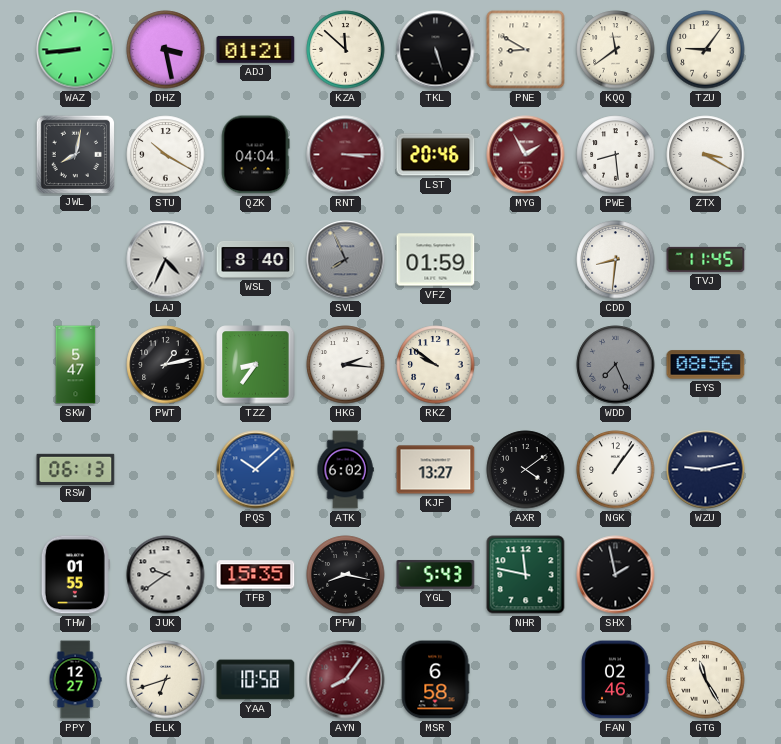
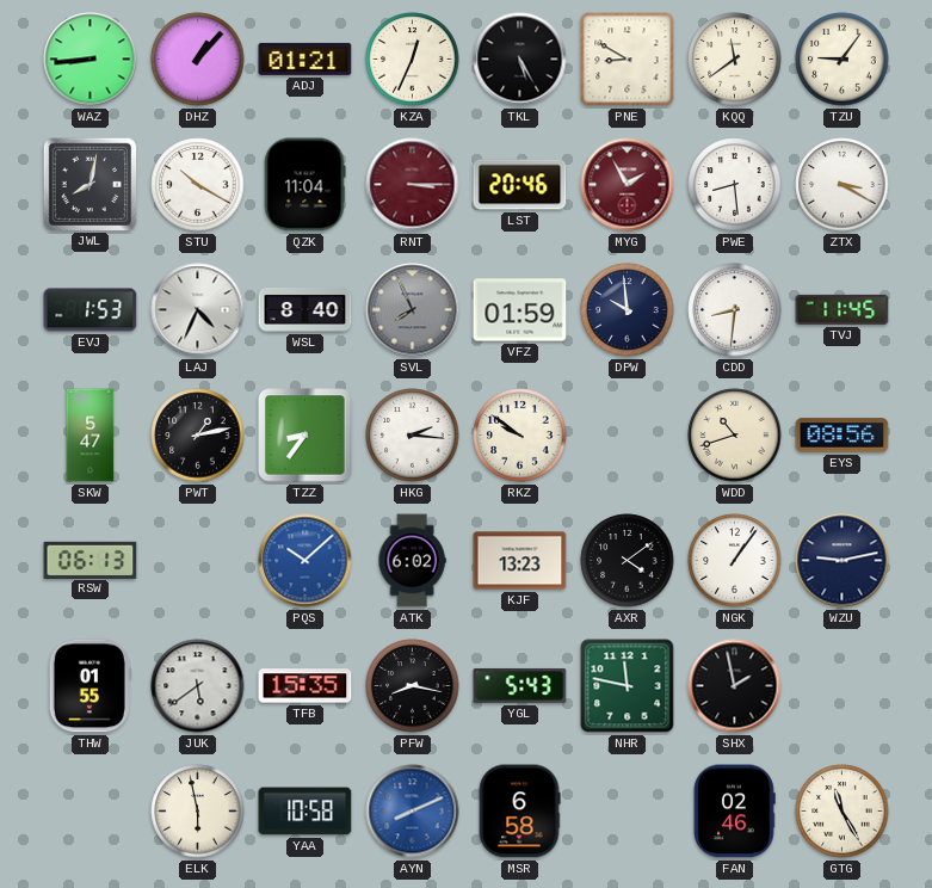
DHZ: 3:28 -> 1:07
KZA: 11:52 -> 12:34
TKL: 5:27 -> 5:25
QZK: 04:04 -> 11:04
EVJ: none -> 1:53
DPW: none -> 9:59
WDD: 7:26 -> 10:42
WDD dial: grey -> cream
KJF: 13:27 -> 13:23
JUK: 9:39 -> 5:39
PPY: 12:27 -> none
ELK: 6:42 -> 5:58
AYN: 8:06 -> 8:11
AYN dial: burgundy -> blue
